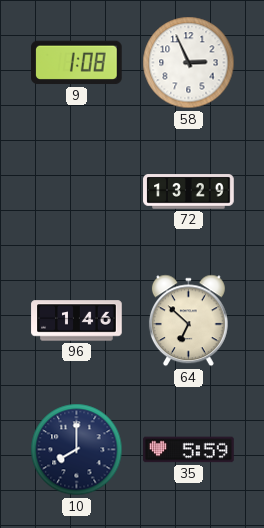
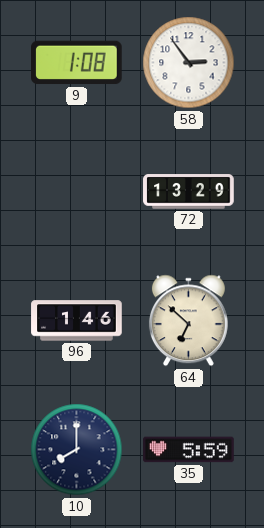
58: 2:56 -> 2:54
